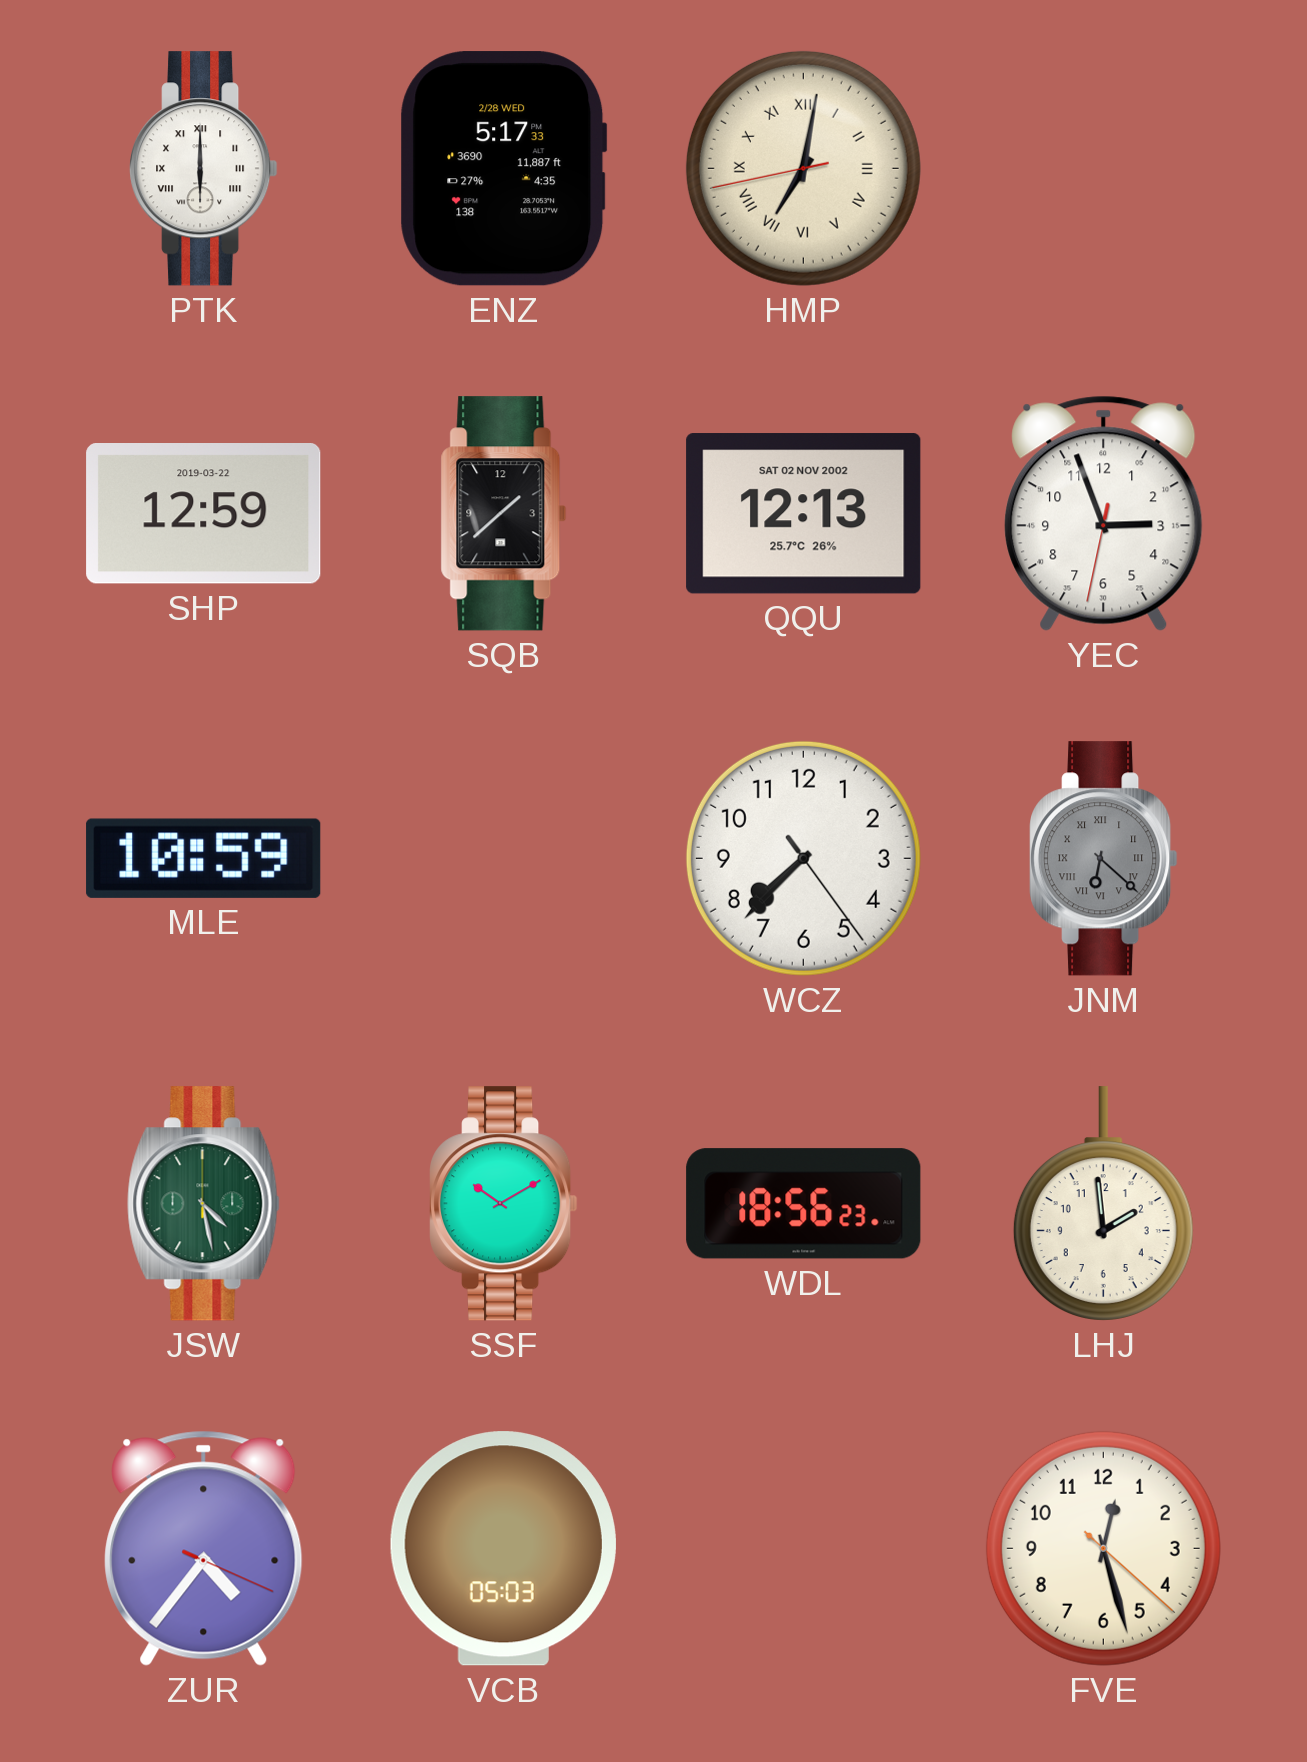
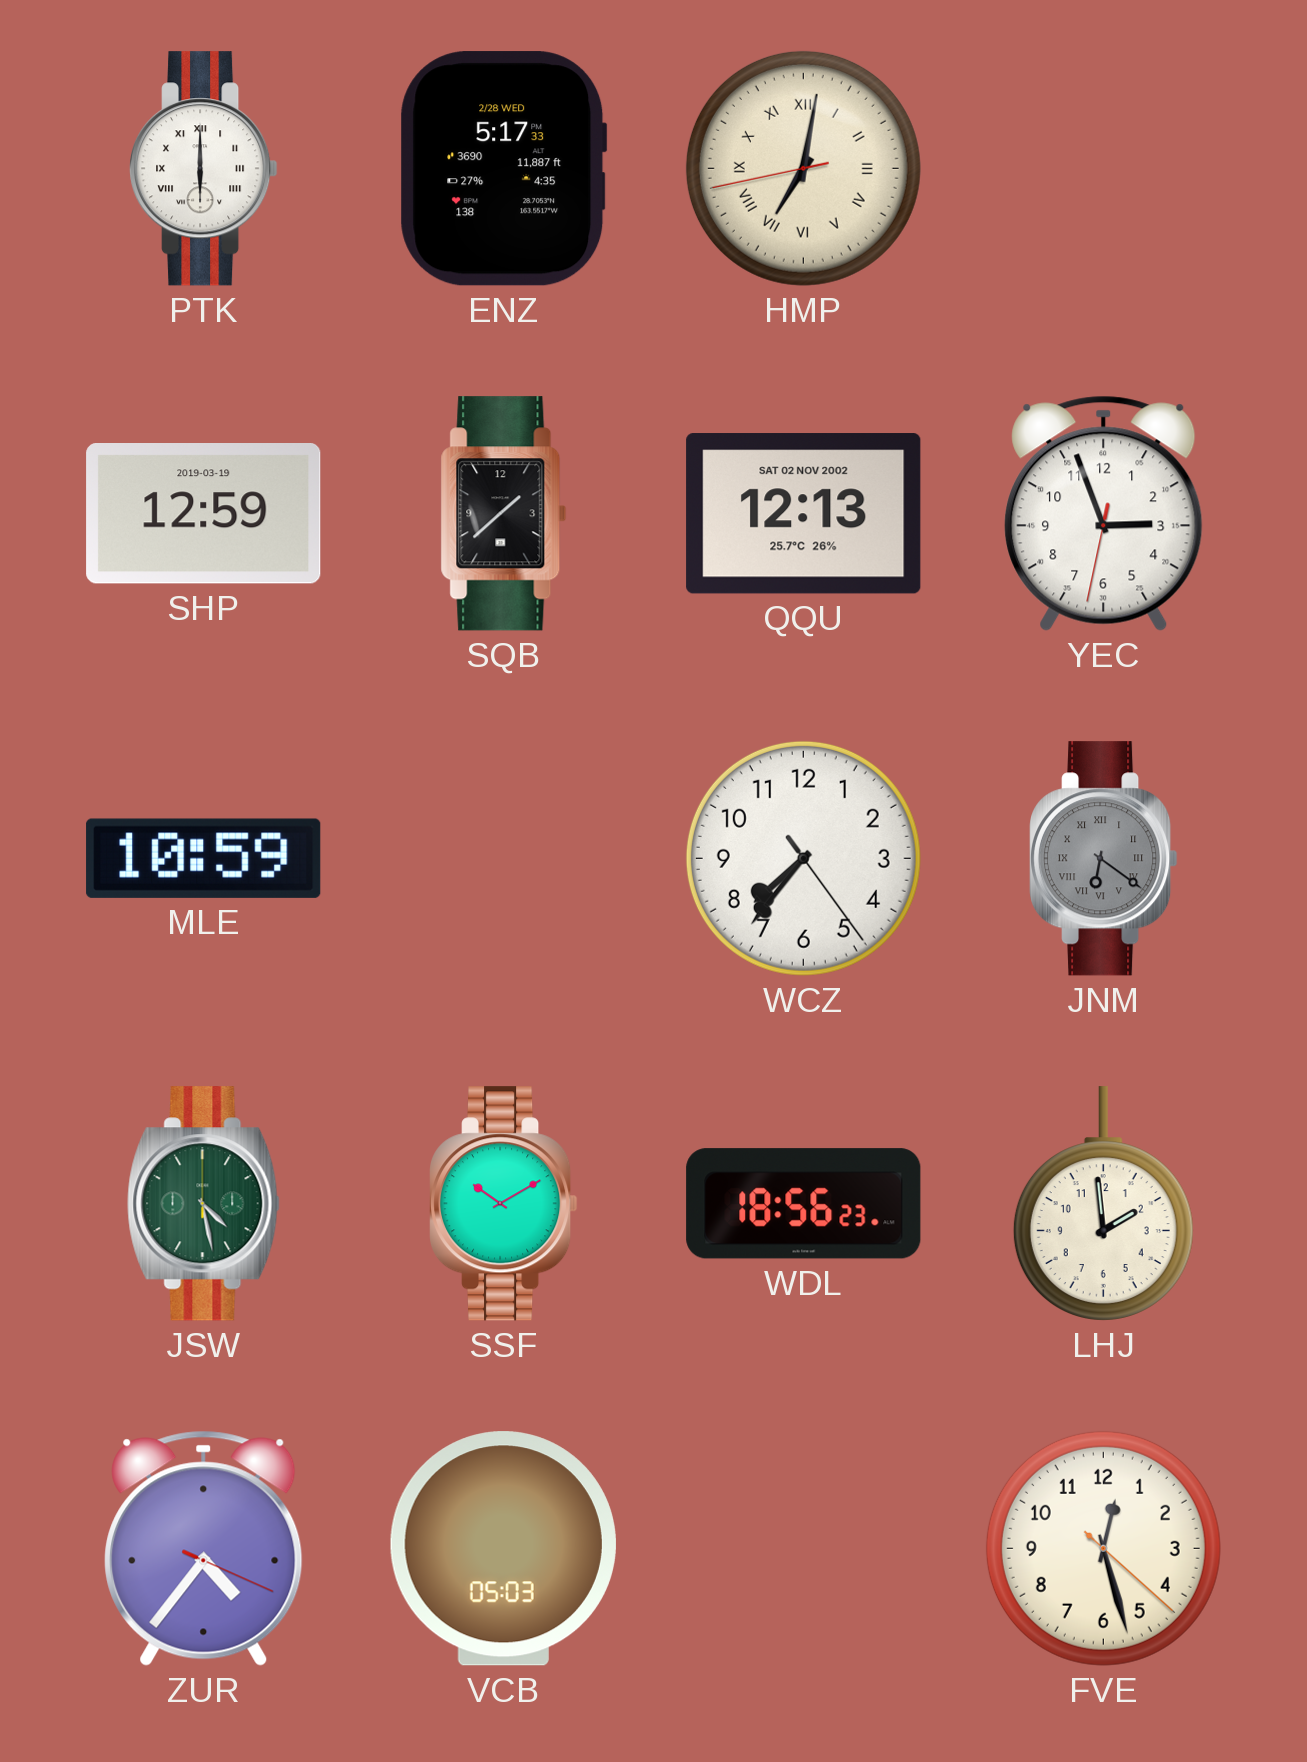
SHP date: 2019-03-22 -> 2019-03-19
WCZ: 7:37 -> 7:36
JNM: 6:22 -> 6:21
